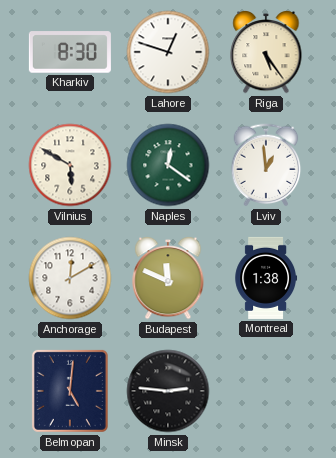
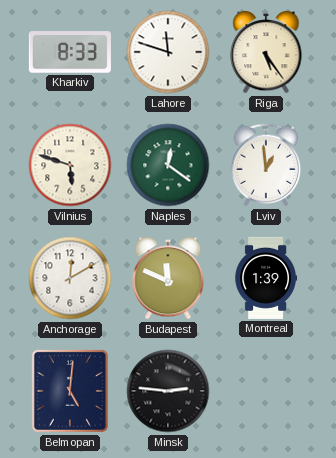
Kharkiv: 8:30 -> 8:33
Lahore: 12:48 -> 11:48
Vilnius: 5:50 -> 5:48
Montreal: 1:38 -> 1:39
